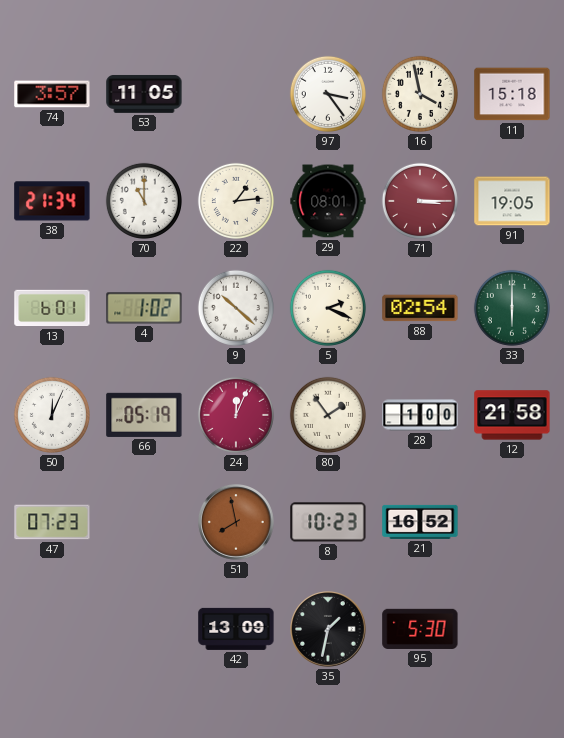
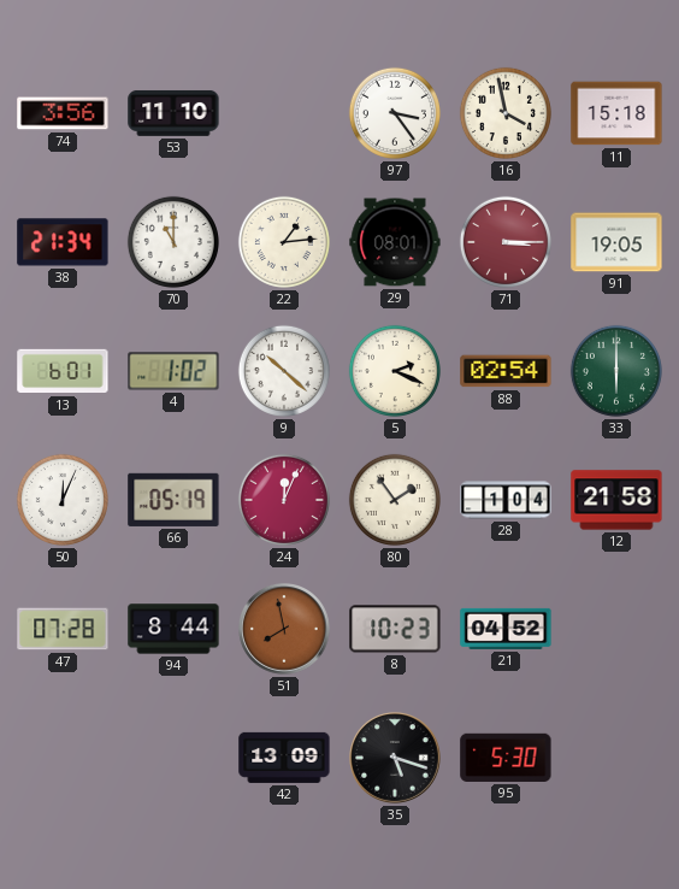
74: 3:57 -> 3:56
53: 11:05 -> 11:10
28: 1:00 -> 1:04
47: 07:23 -> 07:28
94: none -> 8:44
21: 16:52 -> 04:52
35: 1:32 -> 5:18
